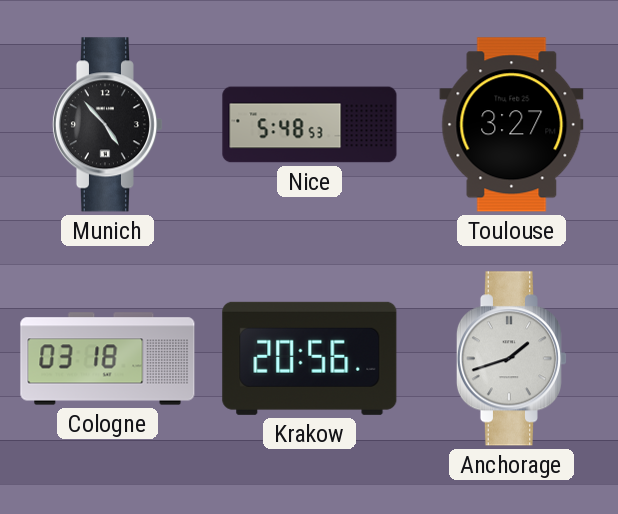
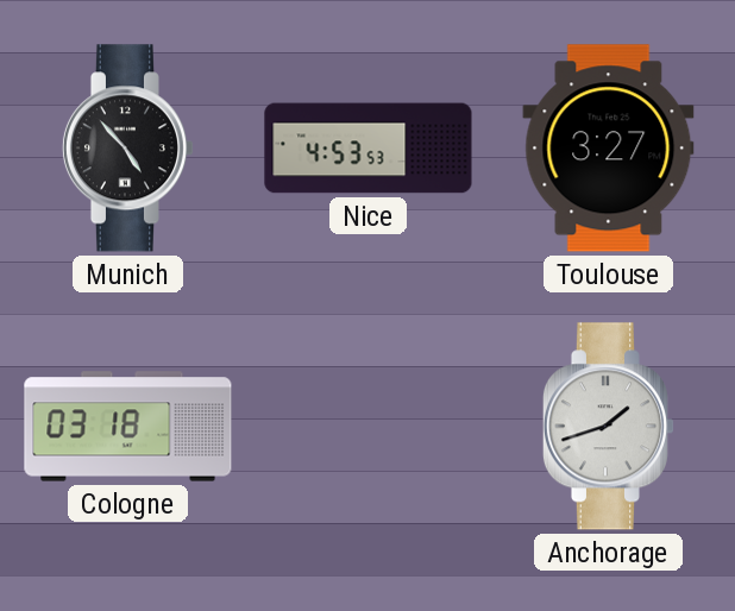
Nice: 5:48 -> 4:53
Krakow: 20:56 -> none
